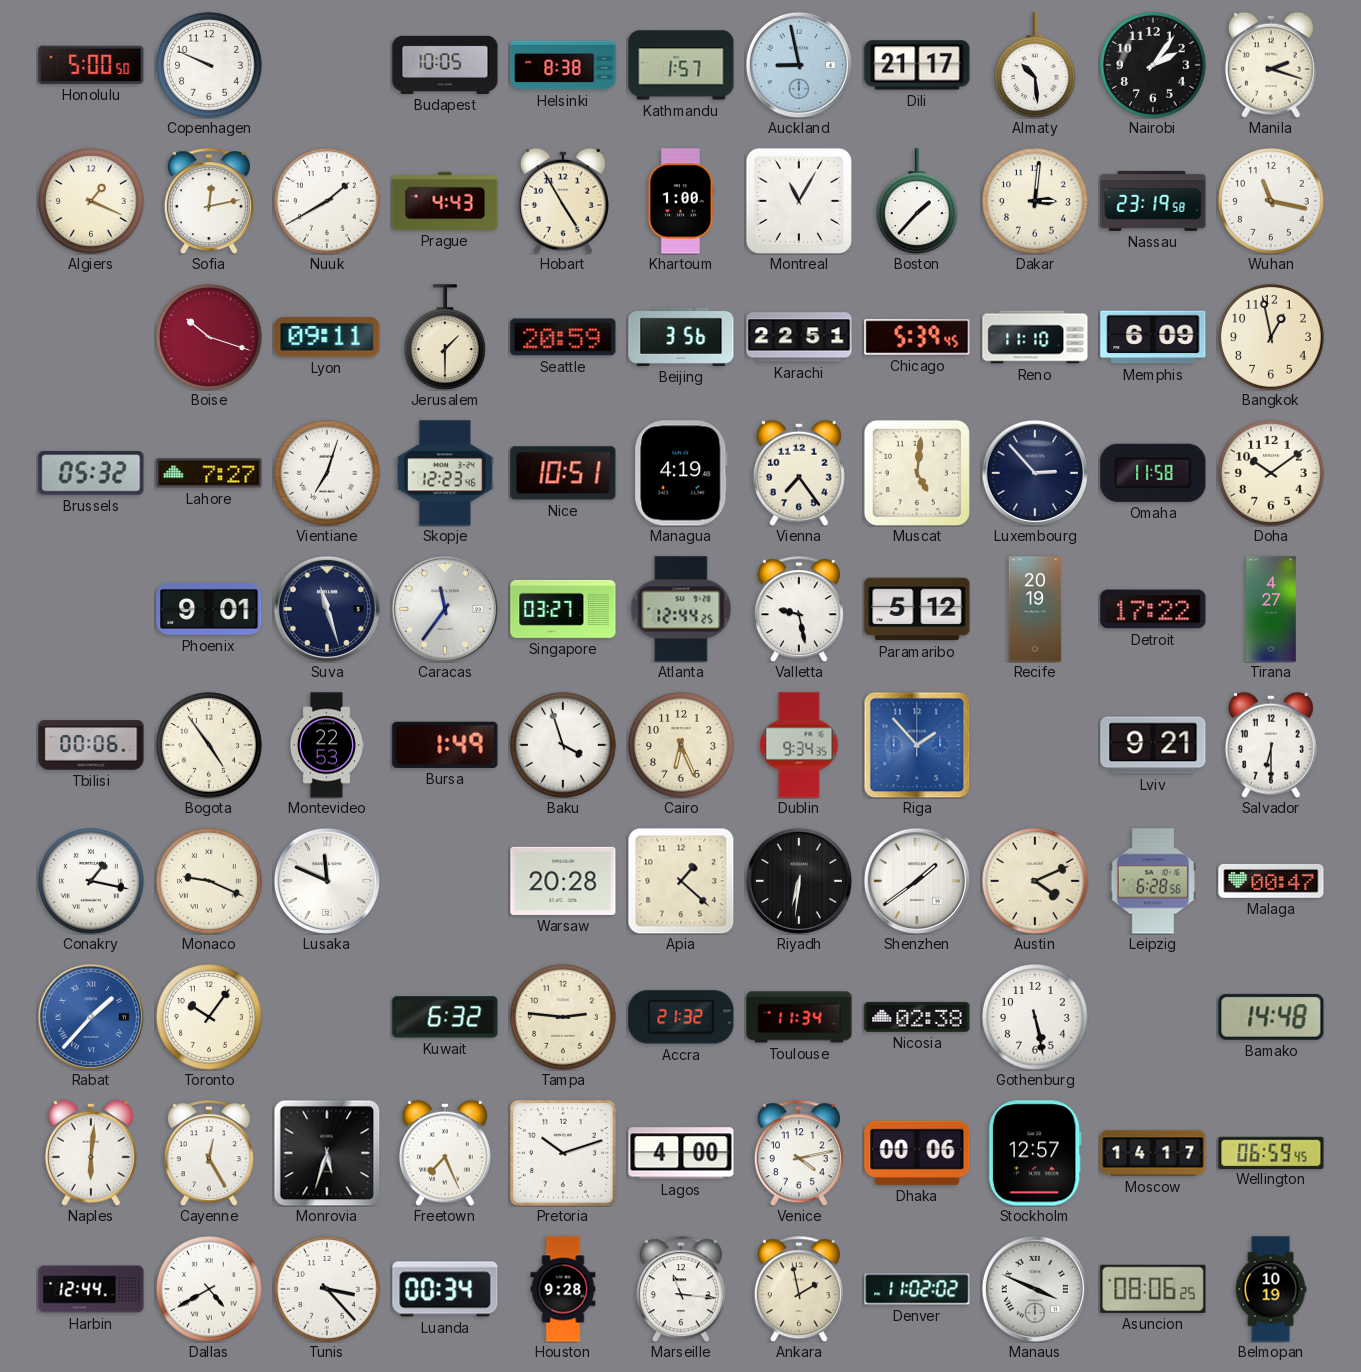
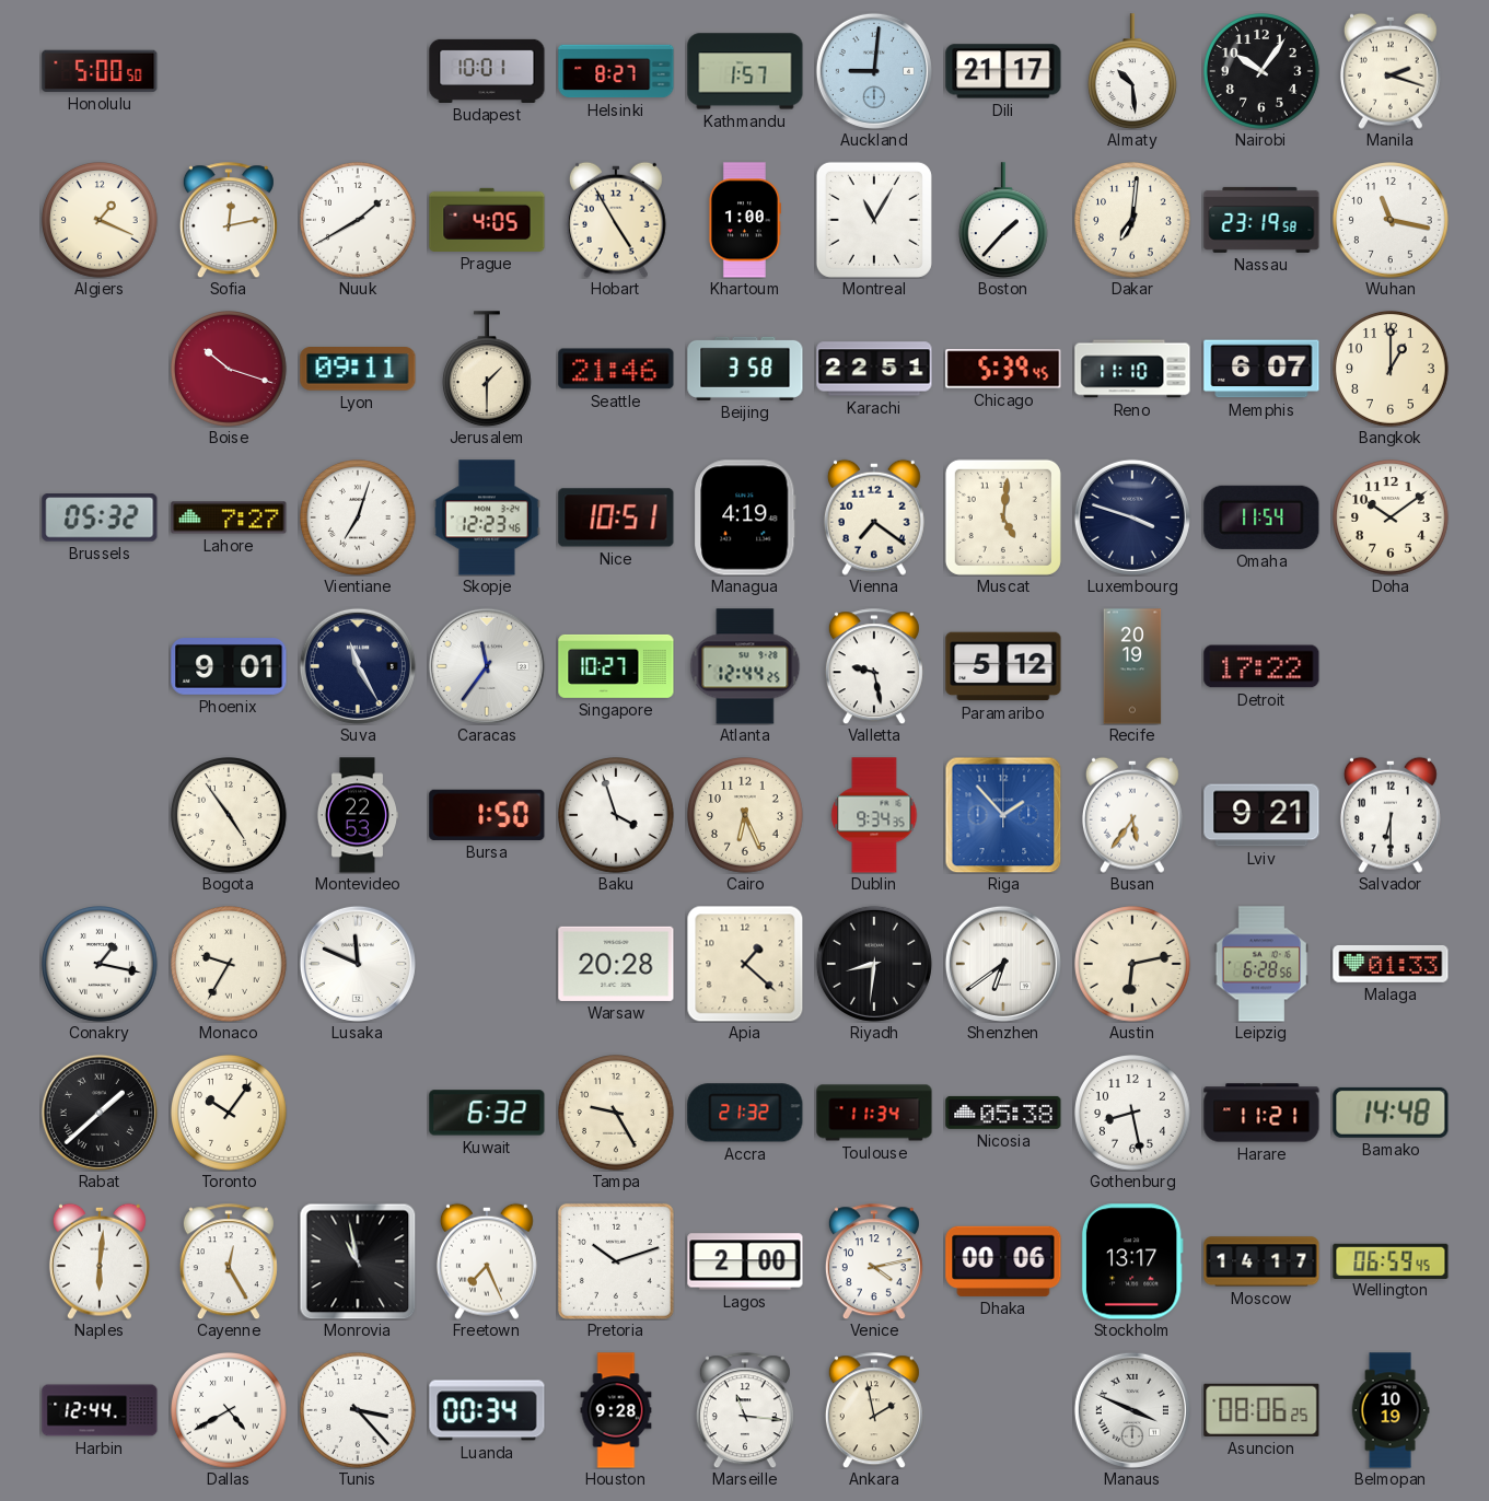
Copenhagen: 9:49 -> none
Budapest: 10:05 -> 10:01
Helsinki: 8:38 -> 8:27
Auckland: 8:58 -> 9:01
Nairobi: 2:06 -> 10:06
Prague: 4:43 -> 4:05
Dakar: 3:01 -> 7:01
Seattle: 20:59 -> 21:46
Beijing: 3:56 -> 3:58
Memphis: 6:09 -> 6:07
Bangkok: 12:58 -> 1:00
Vienna: 7:24 -> 7:21
Luxembourg: 2:53 -> 3:48
Omaha: 11:58 -> 11:54
Suva: 11:27 -> 11:25
Singapore: 03:27 -> 10:27
Tirana: 4:27 -> none
Tbilisi: 00:06 -> none
Bursa: 1:49 -> 1:50
Busan: none -> 5:36
Monaco: 9:19 -> 9:35
Riyadh: 6:31 -> 8:31
Shenzhen: 1:39 -> 6:39
Austin: 4:11 -> 6:13
Malaga: 00:47 -> 01:33
Rabat: 1:37 -> 1:38
Rabat dial: blue -> black
Tampa: 2:46 -> 9:25
Nicosia: 02:38 -> 05:38
Gothenburg: 5:28 -> 8:28
Harare: none -> 11:21
Monrovia: 5:33 -> 10:58
Lagos: 4:00 -> 2:00
Stockholm: 12:57 -> 13:17
Denver: 11:02 -> none
